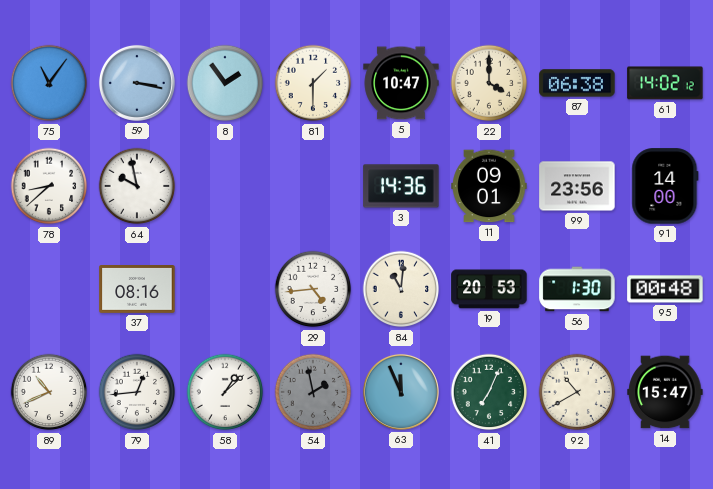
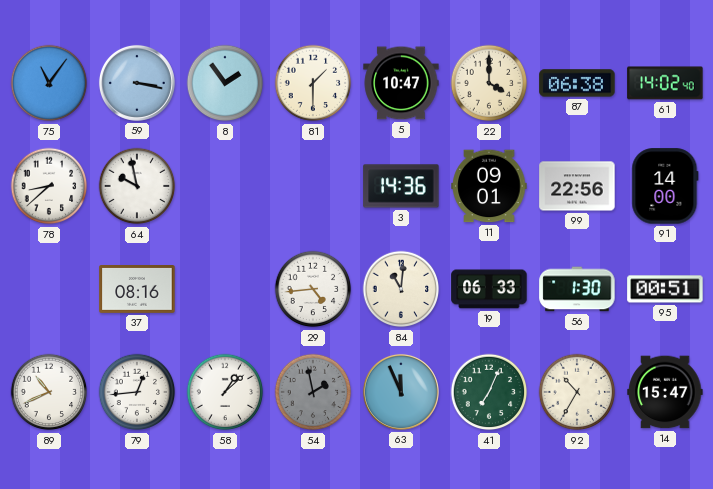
61: 14:02:12 -> 14:02:40
99: 23:56 -> 22:56
19: 20:53 -> 06:33
95: 00:48 -> 00:51
92: 10:40 -> 10:35
